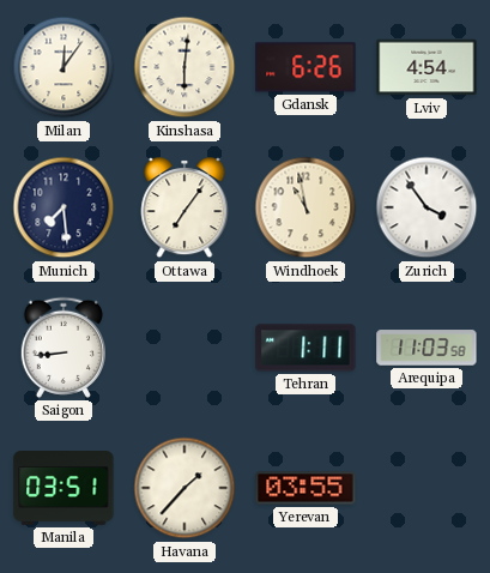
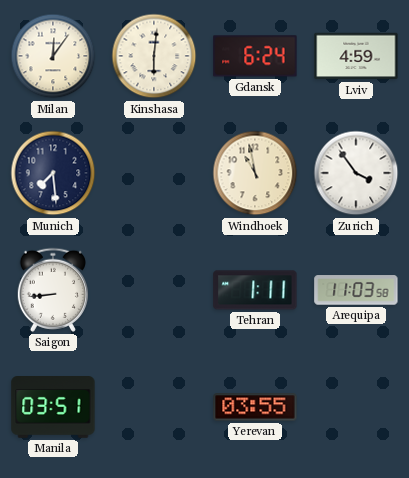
Gdansk: 6:26 -> 6:24
Lviv: 4:54 -> 4:59
Ottawa: 7:06 -> none
Havana: 1:37 -> none
